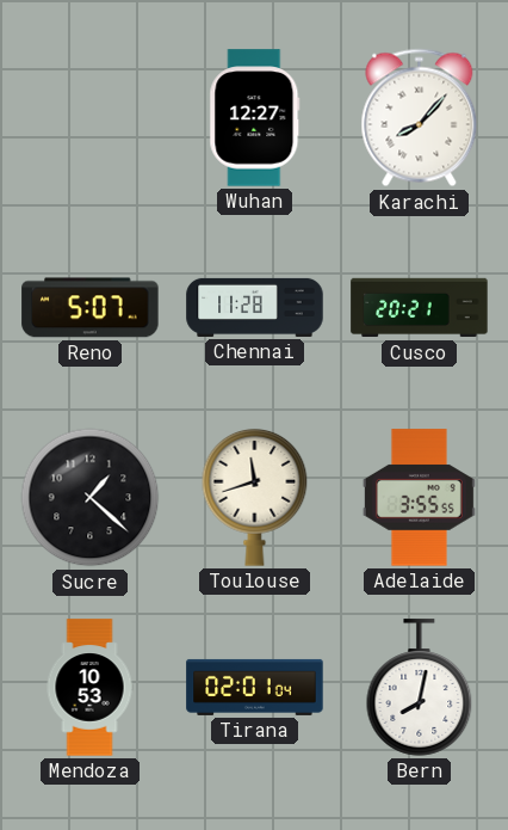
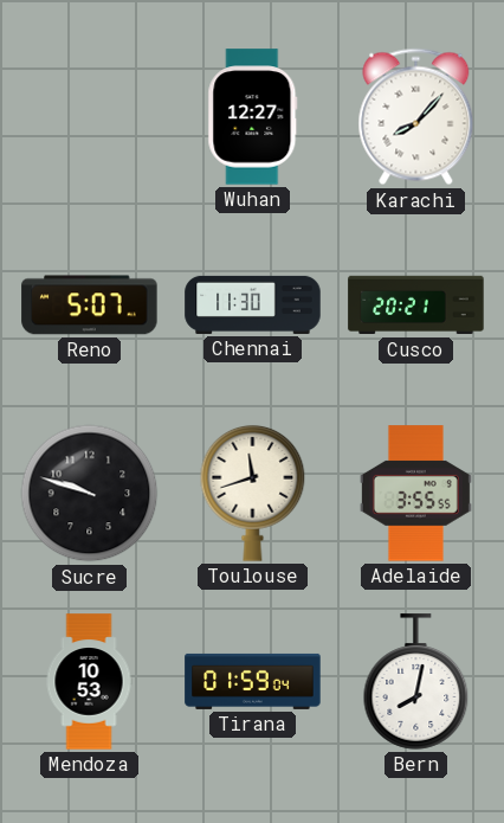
Chennai: 11:28 -> 11:30
Sucre: 1:22 -> 9:48
Tirana: 02:01 -> 01:59
